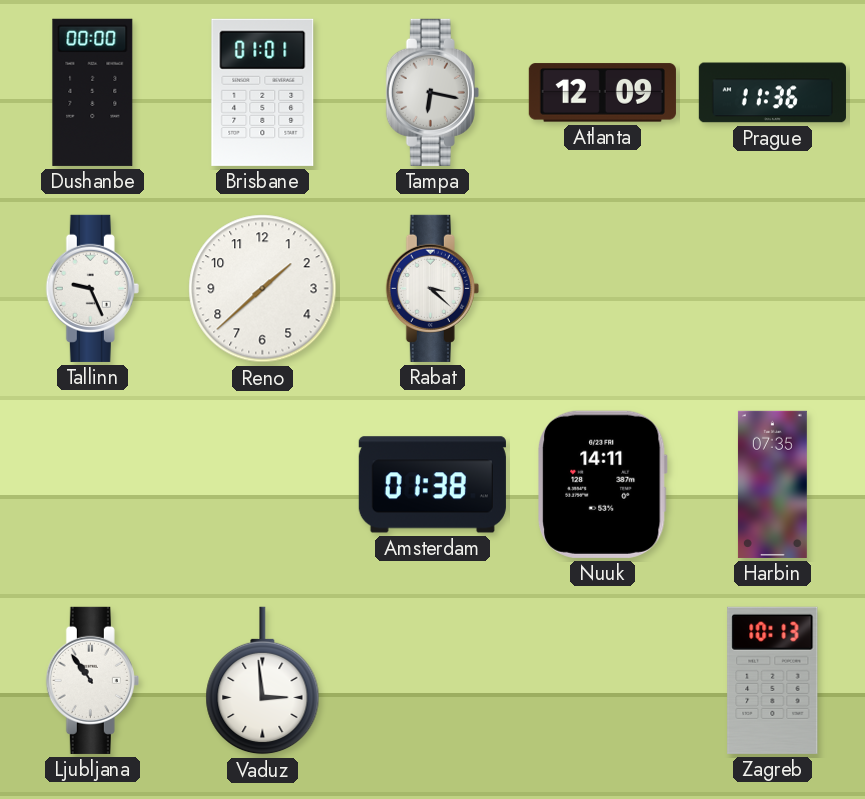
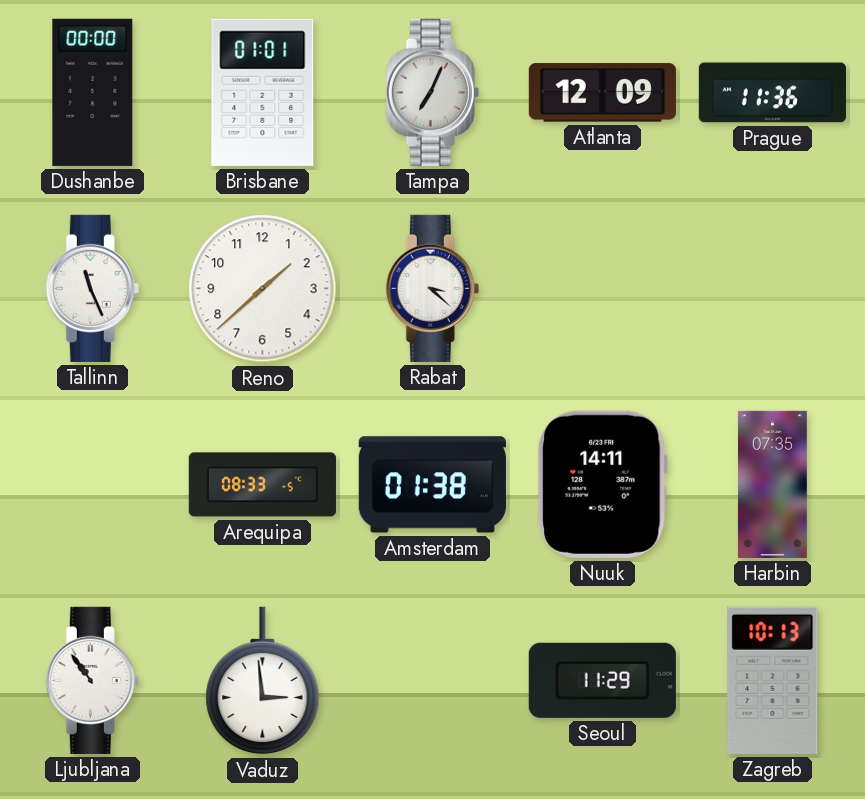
Tampa: 6:17 -> 7:04
Tallinn: 9:26 -> 11:26
Arequipa: none -> 08:33
Seoul: none -> 11:29
